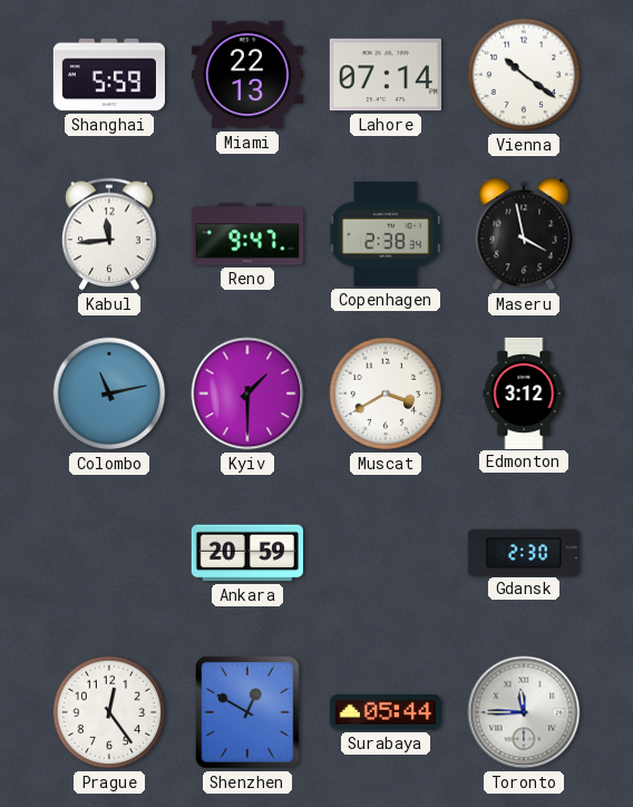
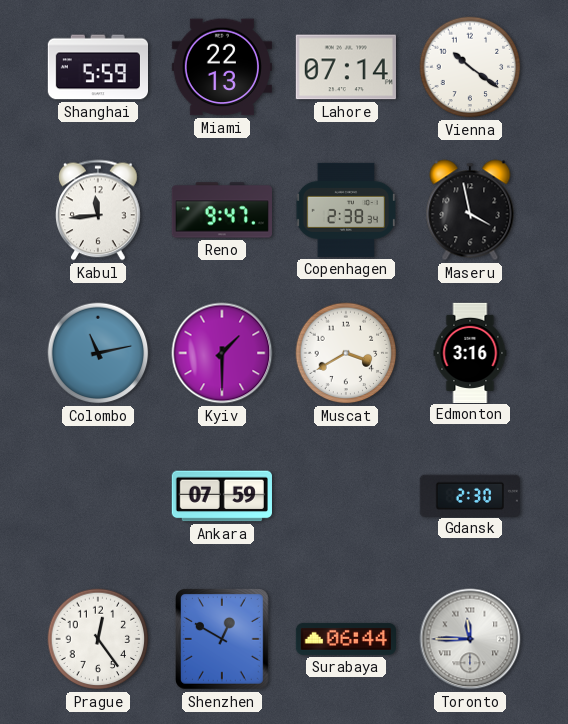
Edmonton: 3:12 -> 3:16
Ankara: 20:59 -> 07:59
Surabaya: 05:44 -> 06:44
